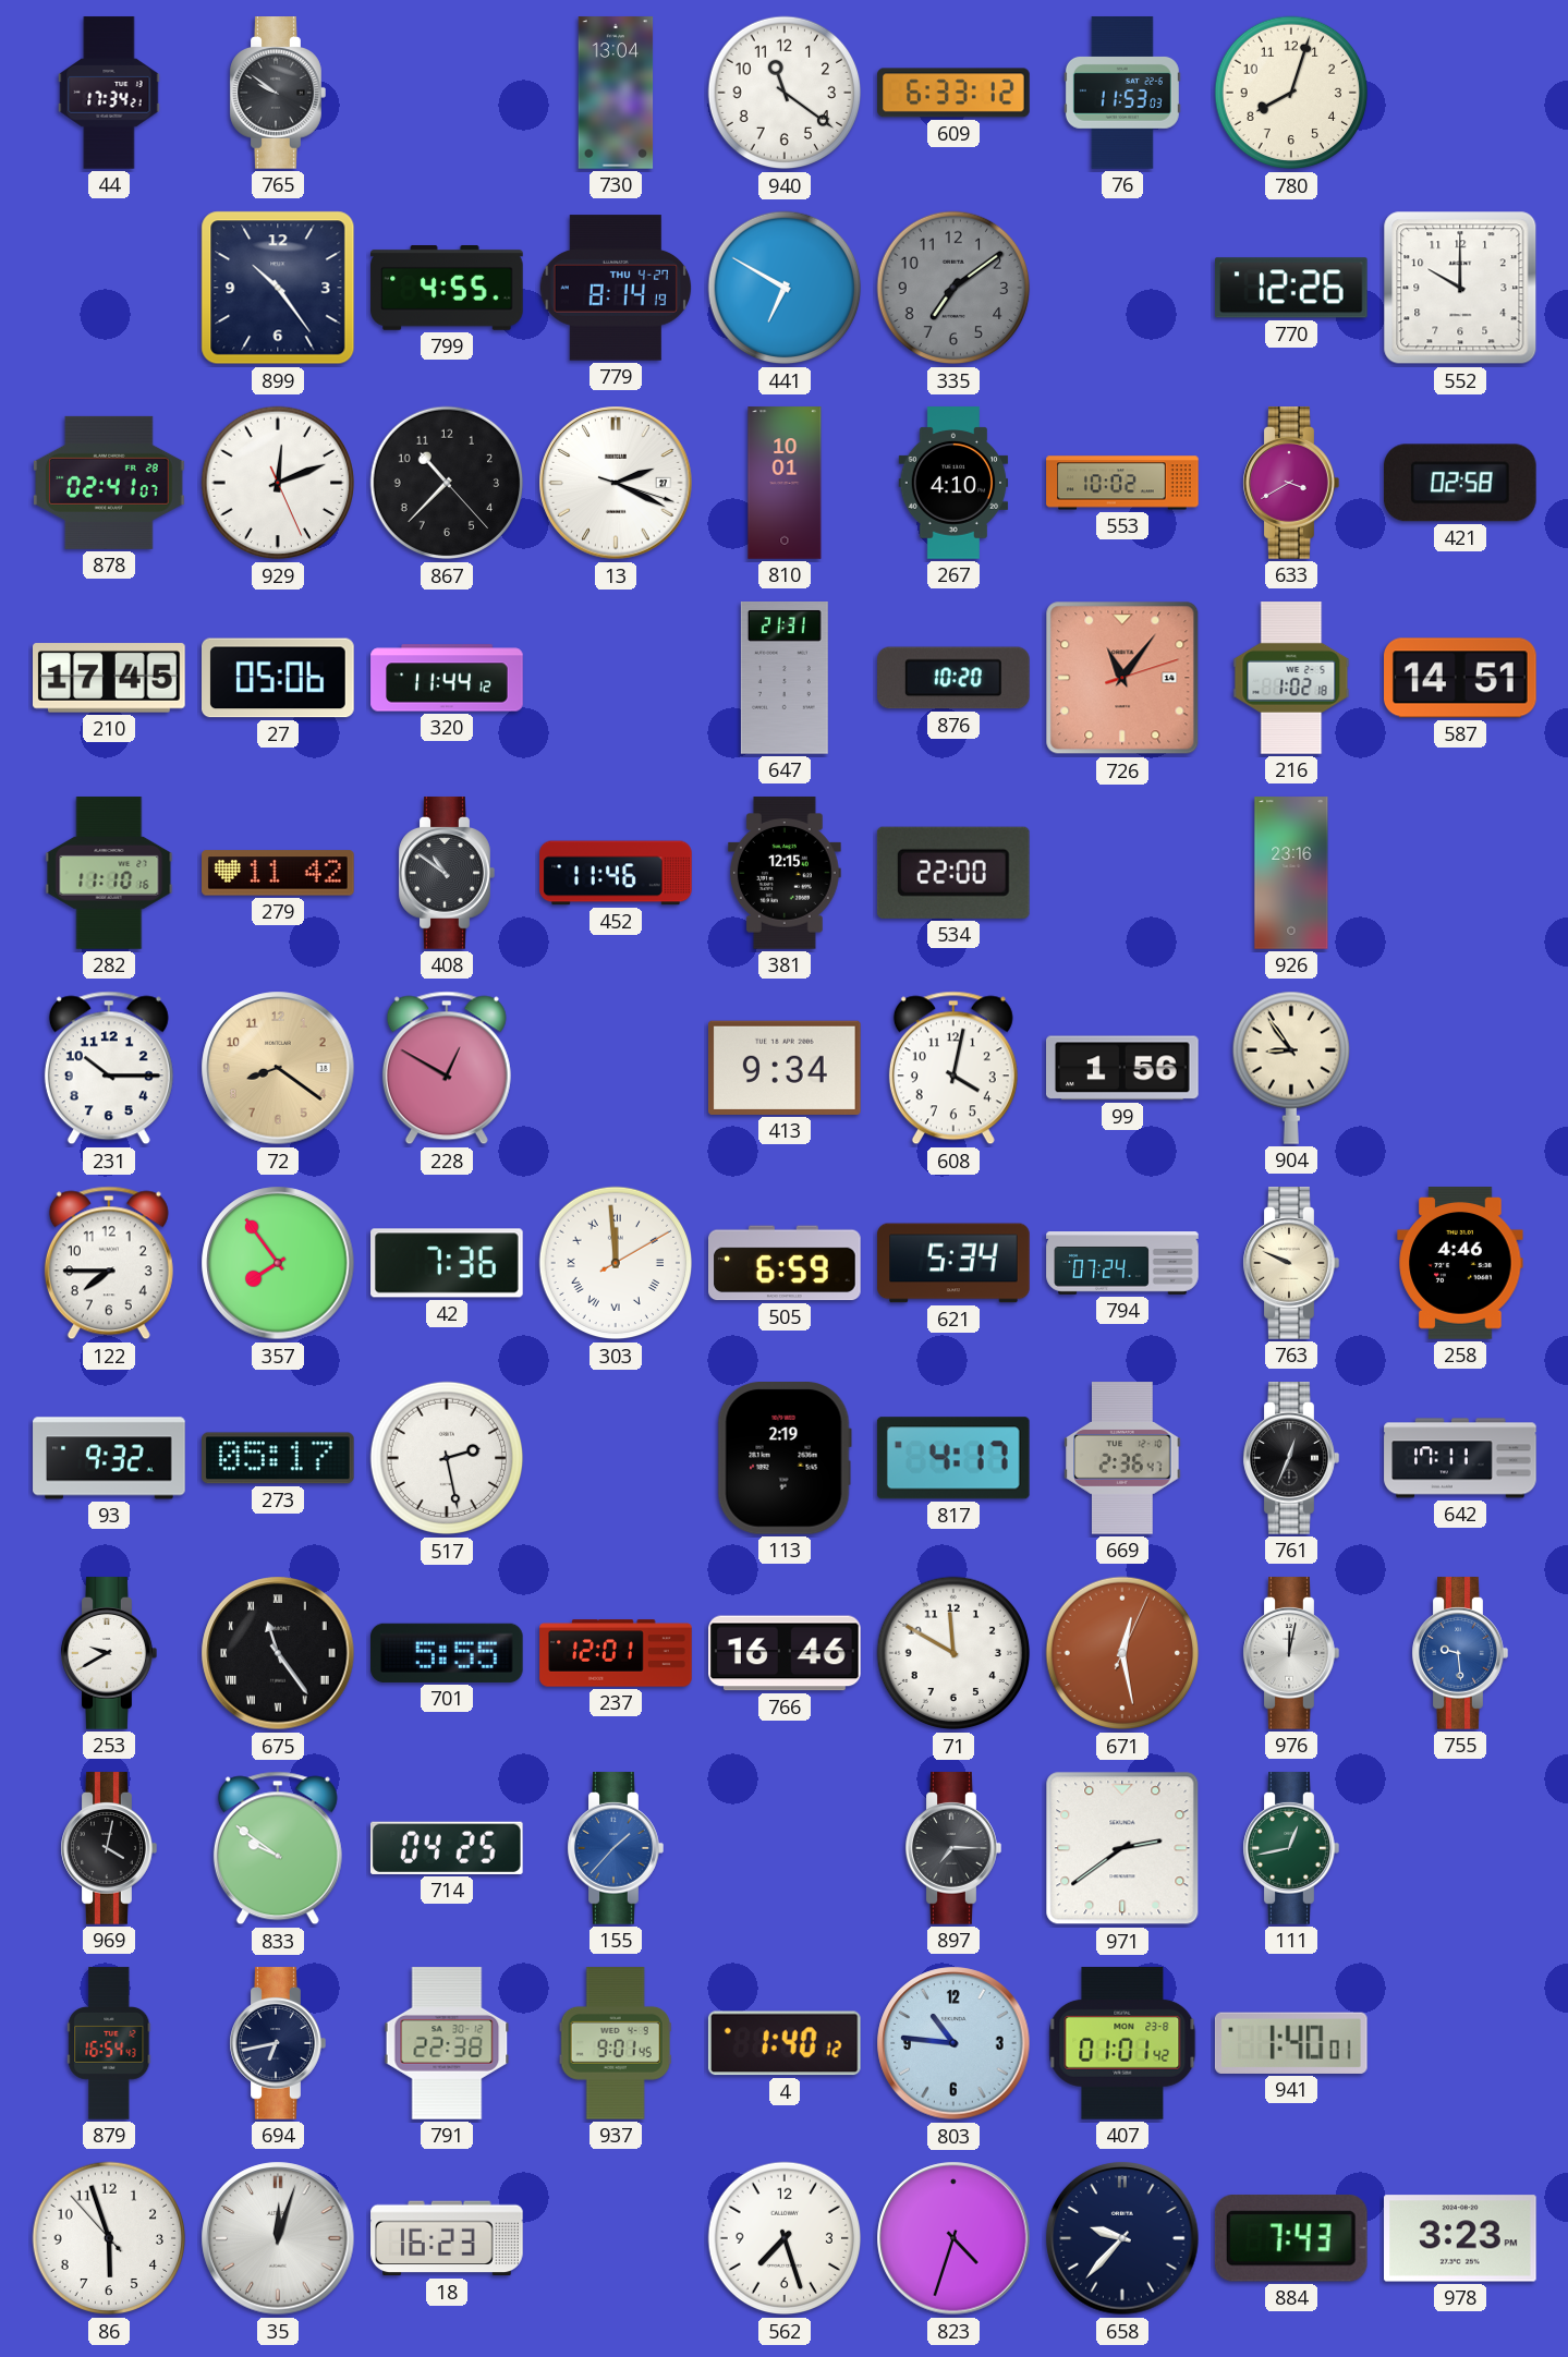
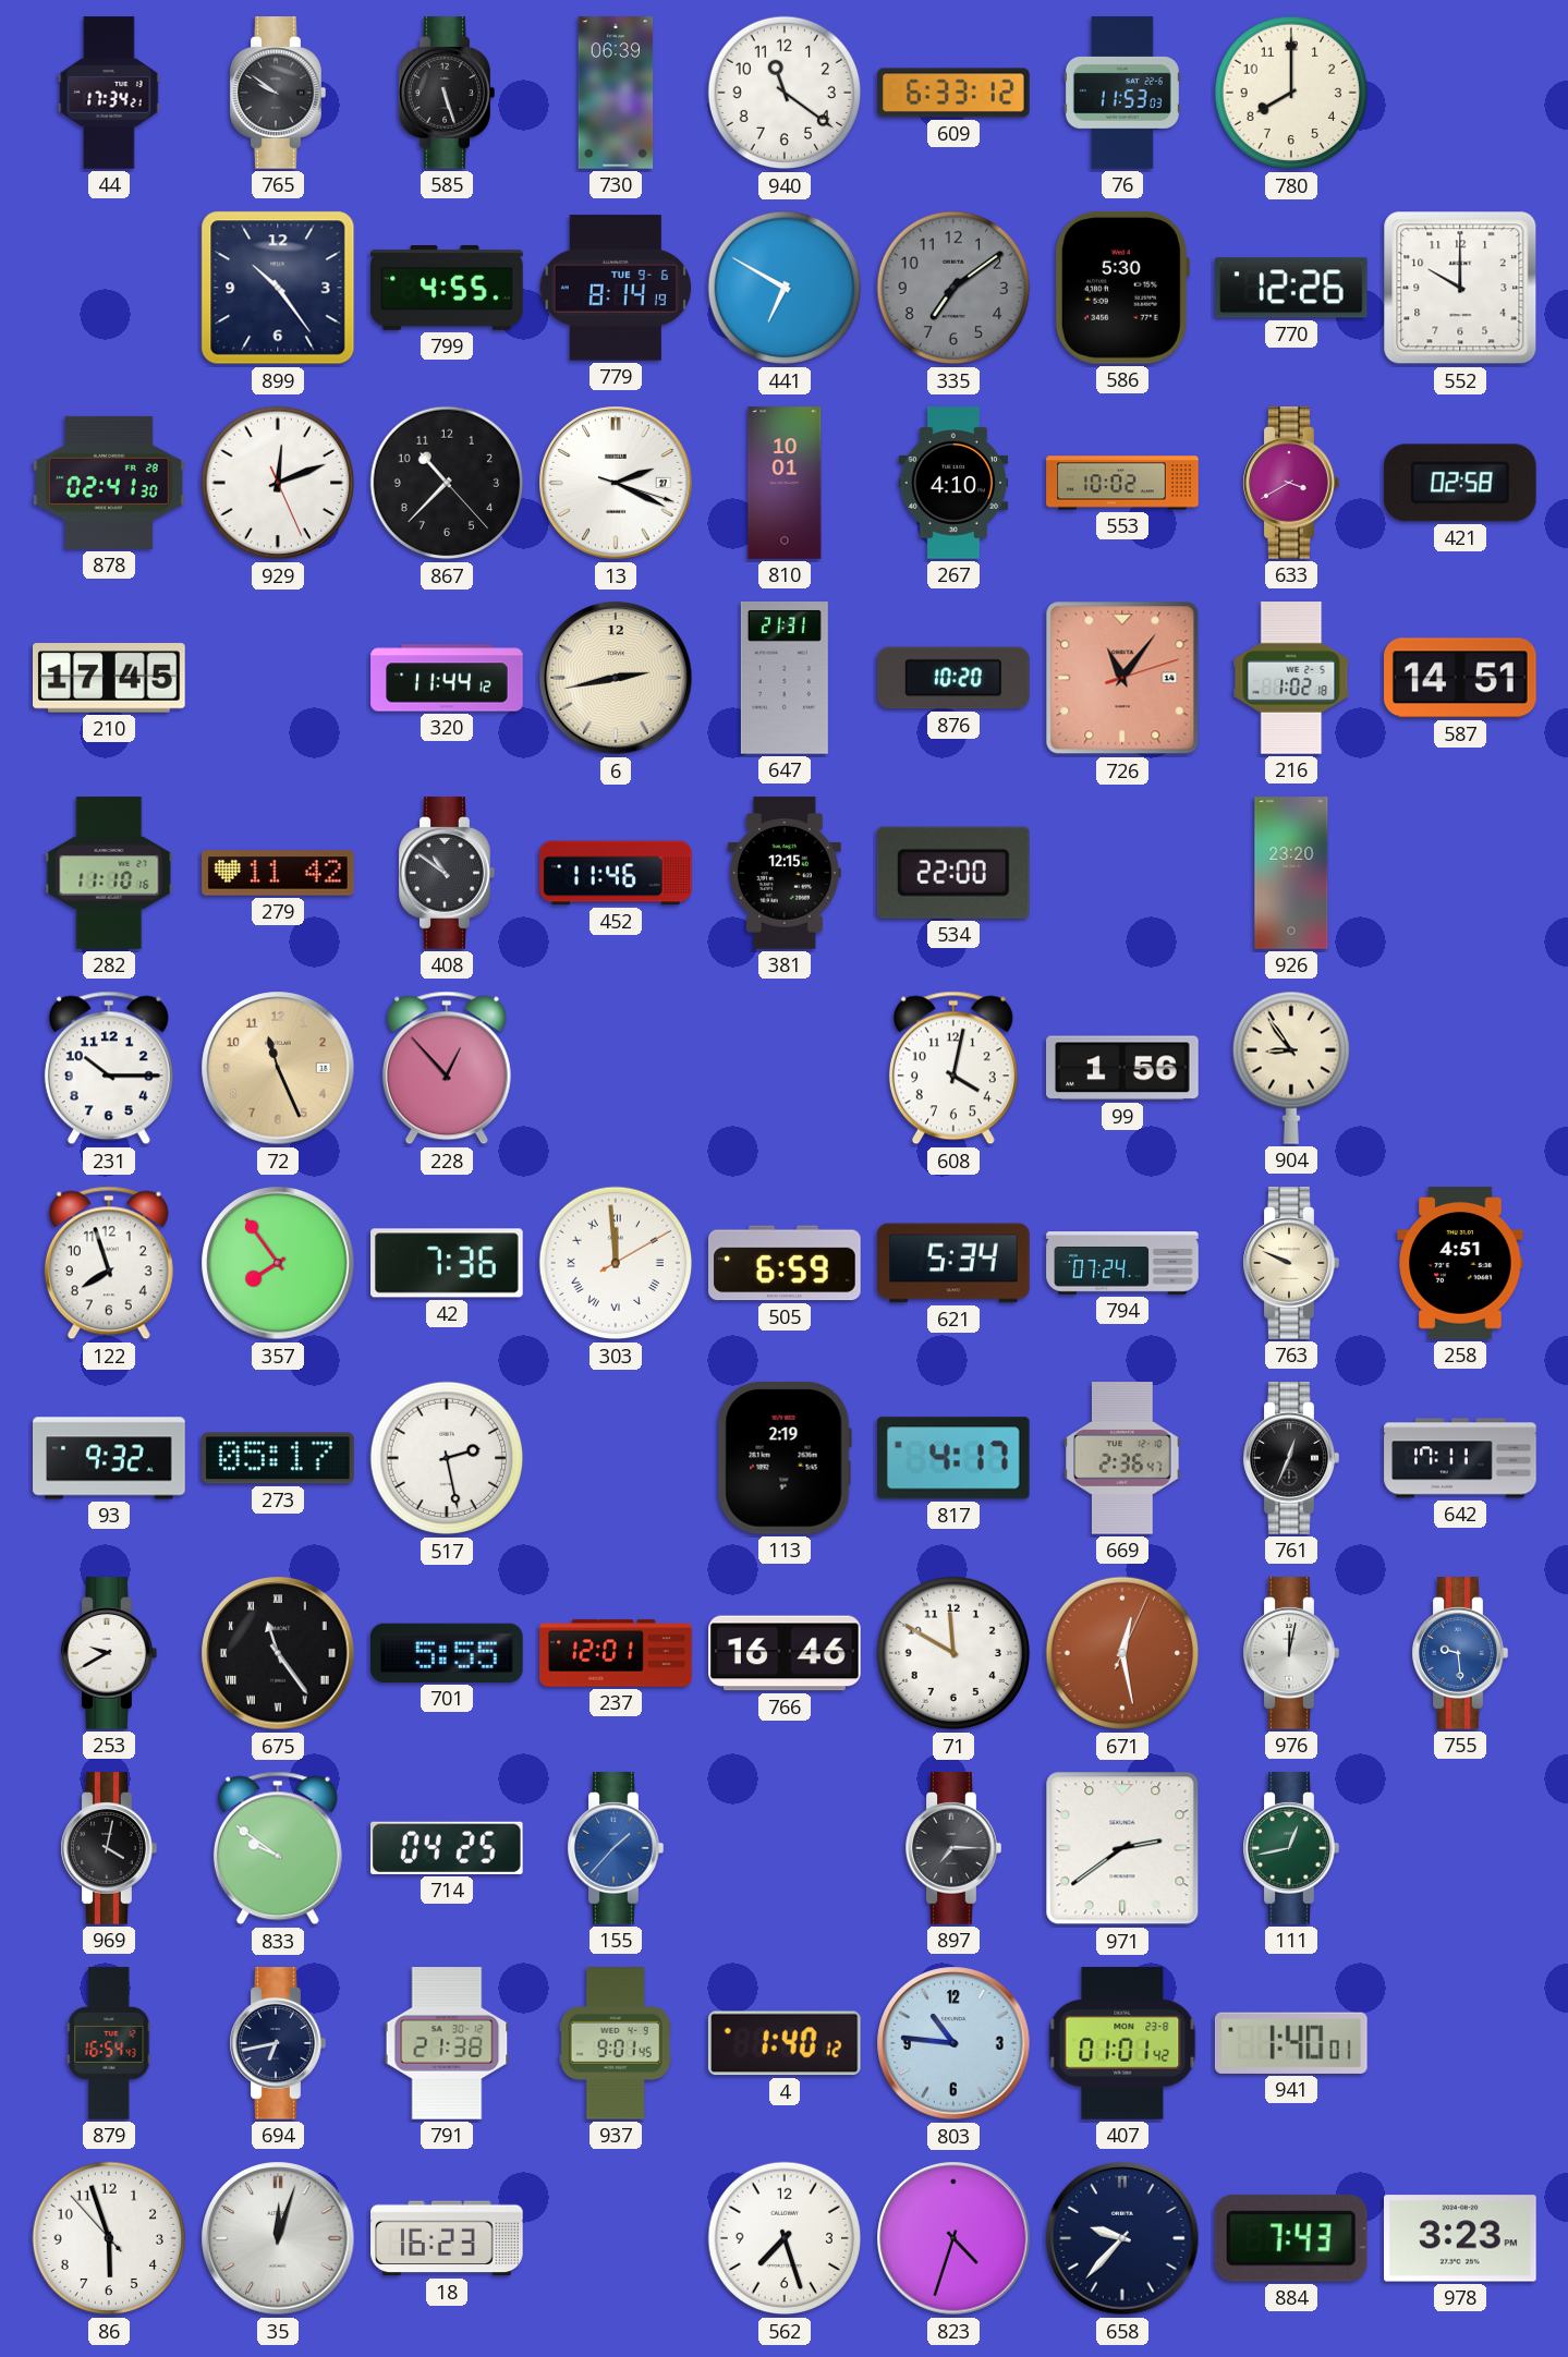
585: none -> 5:27
730: 13:04 -> 06:39
780: 8:03 -> 8:00
779 date: THU 4-27 -> TUE 9-6
586: none -> 5:30
878: 02:41:07 -> 02:41:30
27: 05:06 -> none
6: none -> 2:43
926: 23:16 -> 23:20
72: 8:21 -> 11:26
228: 12:50 -> 12:53
413: 9:34 -> none
122: 7:45 -> 7:57
258: 4:46 -> 4:51
791: 22:38 -> 21:38
